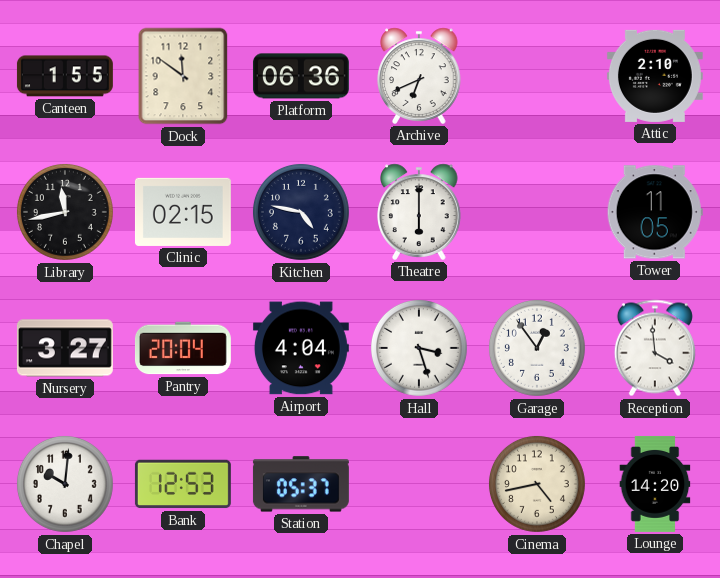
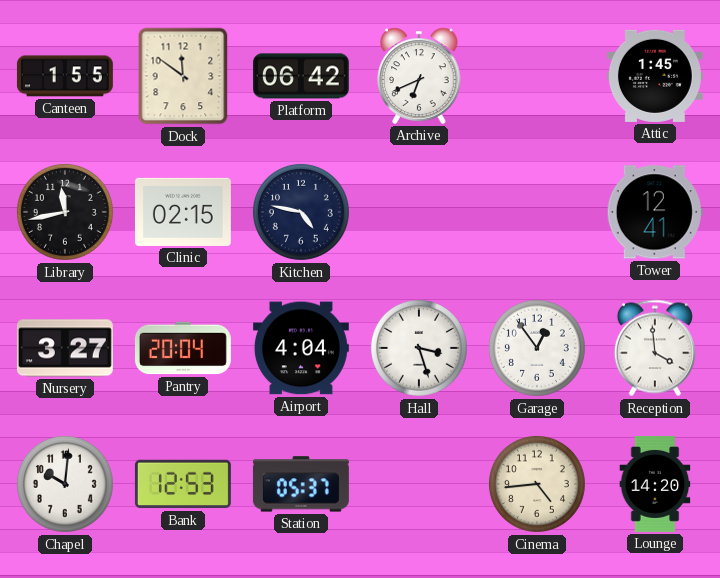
Platform: 06:36 -> 06:42
Attic: 2:10 -> 1:45
Theatre: 6:00 -> none
Tower: 11:05 -> 12:41
Cinema: 4:43 -> 4:44
